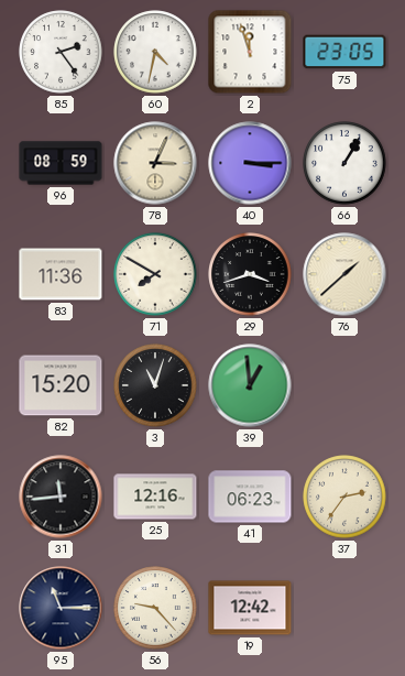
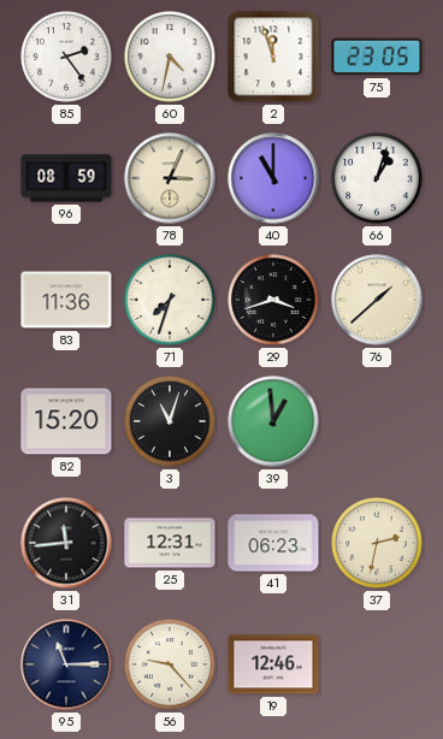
40: 3:15 -> 11:00
66: 1:05 -> 1:03
71: 7:50 -> 7:33
25: 12:16 -> 12:31
37: 2:36 -> 2:32
19: 12:42 -> 12:46
